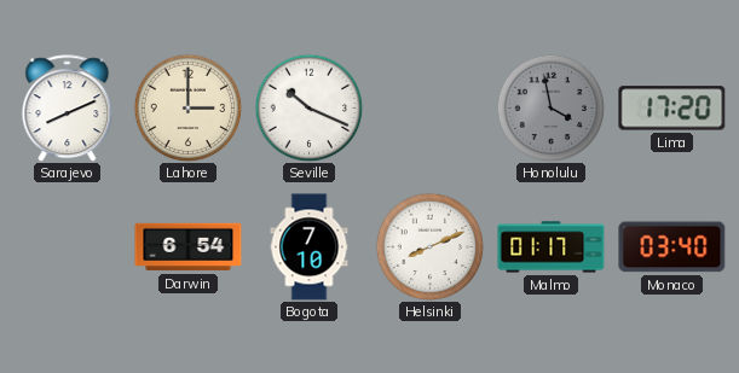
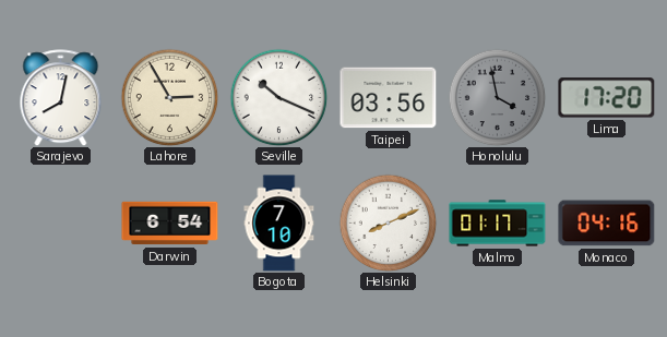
Sarajevo: 8:11 -> 8:02
Lahore: 3:00 -> 2:55
Taipei: none -> 03:56
Monaco: 03:40 -> 04:16
